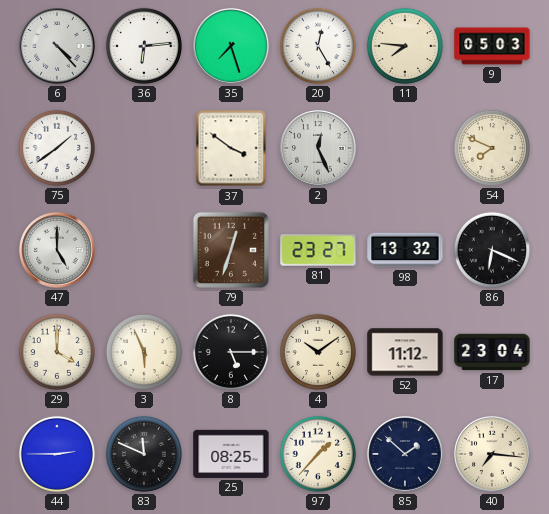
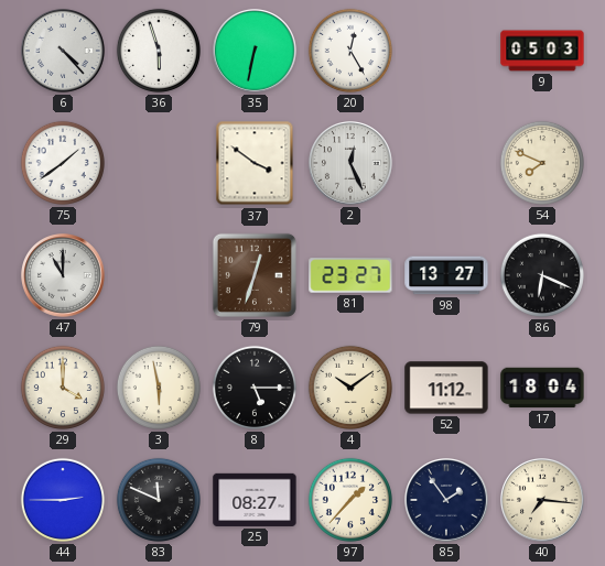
36: 6:14 -> 5:57
35: 7:27 -> 6:32
11: 7:46 -> none
47: 5:00 -> 11:00
98: 13:32 -> 13:27
3: 5:56 -> 5:58
17: 23:04 -> 18:04
25: 08:25 -> 08:27
85: 1:52 -> 1:54
